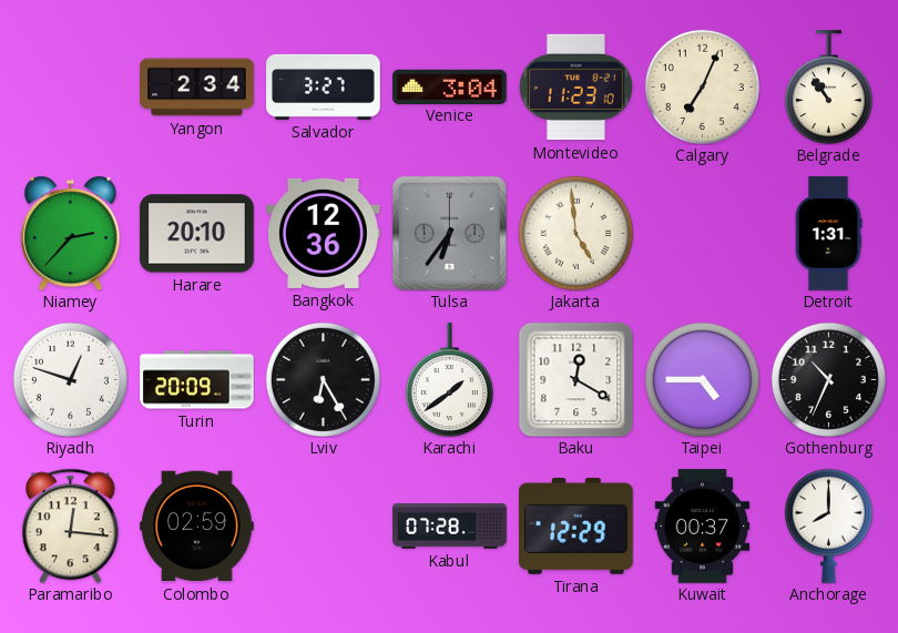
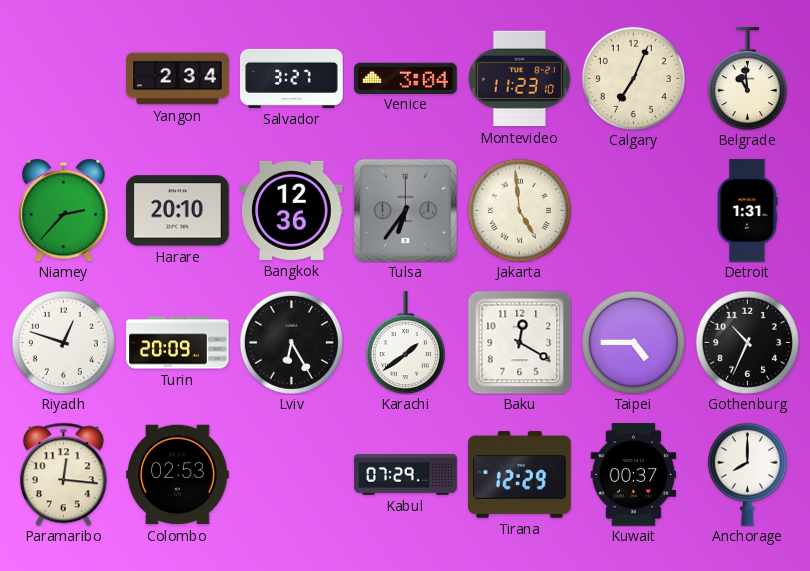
Belgrade: 10:54 -> 10:59
Colombo: 02:59 -> 02:53
Kabul: 07:28 -> 07:29
